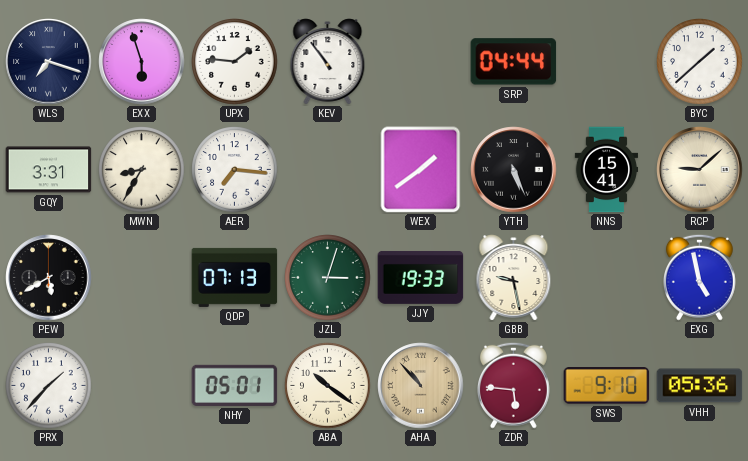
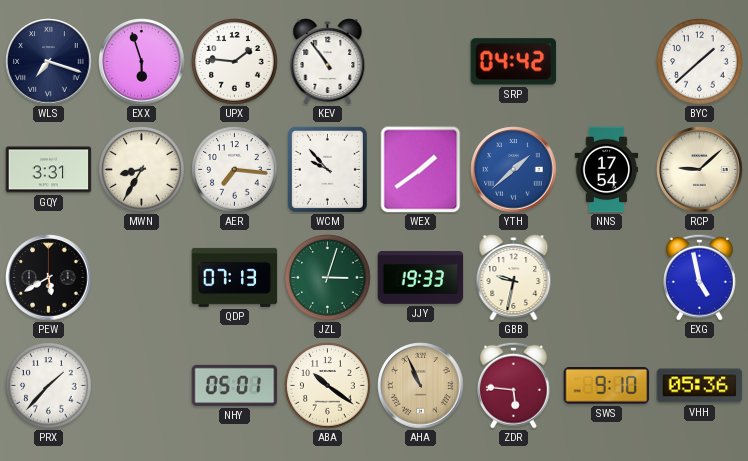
SRP: 04:44 -> 04:42
WCM: none -> 9:53
YTH: 5:26 -> 1:38
YTH dial: black -> blue
NNS: 15:41 -> 17:54
GBB: 9:28 -> 9:32
AHA: 10:53 -> 10:56
